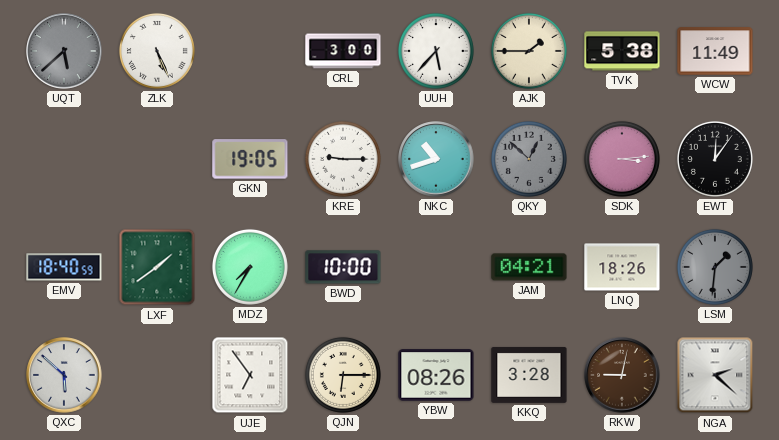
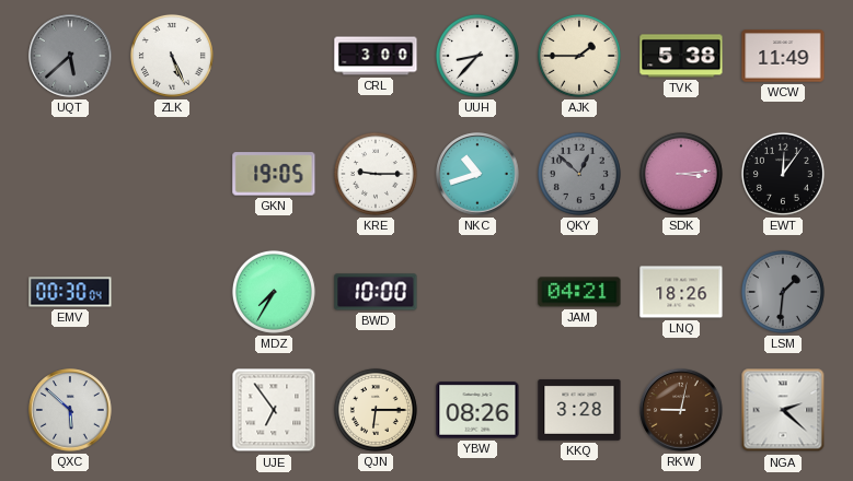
UUH: 5:37 -> 8:37
EMV: 18:40 -> 00:30
LXF: 1:39 -> none
